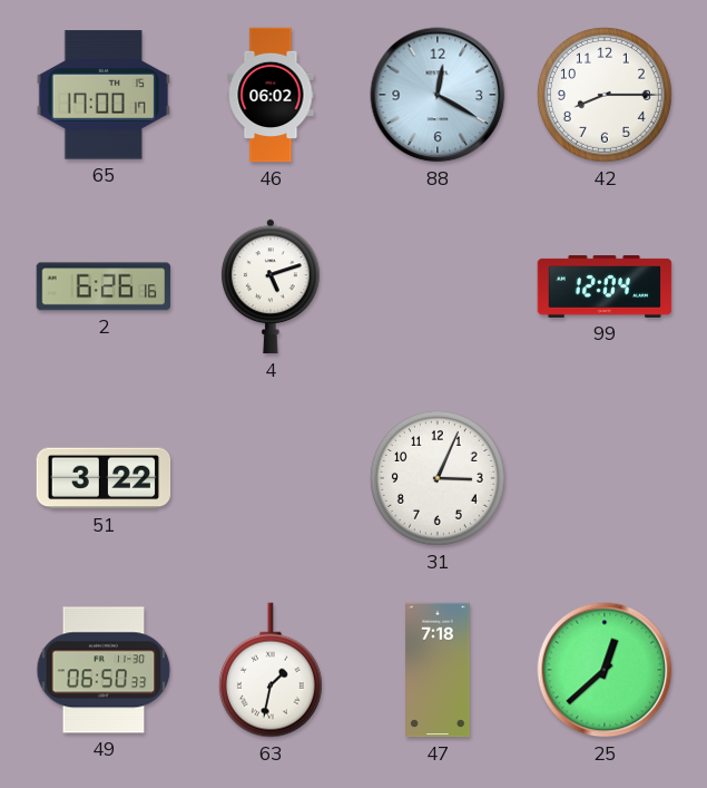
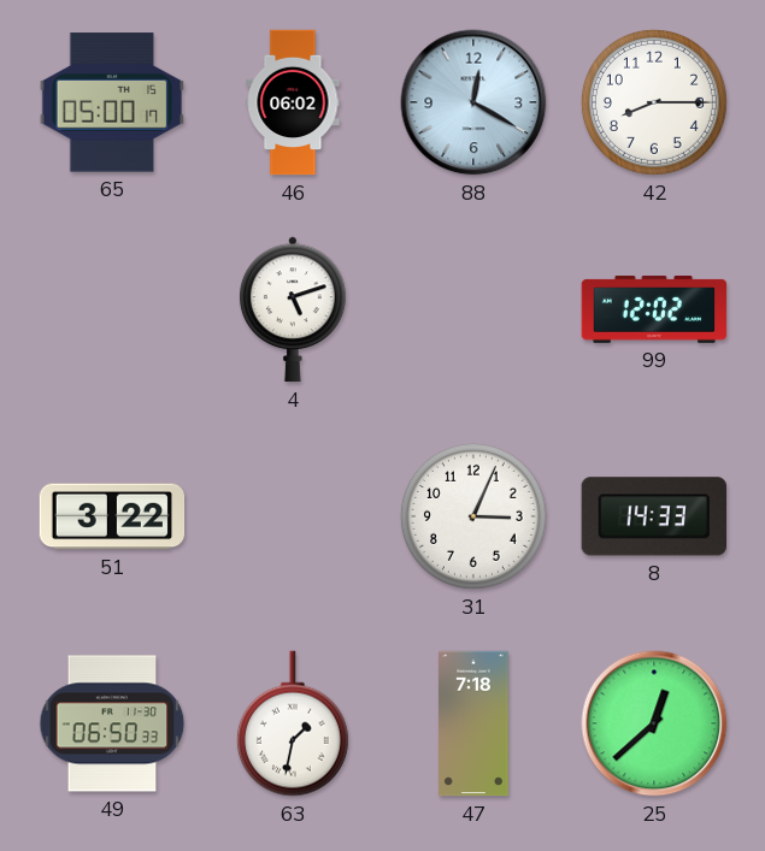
65: 17:00 -> 05:00
2: 6:26 -> none
99: 12:04 -> 12:02
8: none -> 14:33
